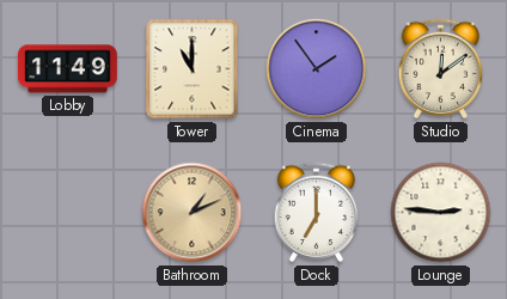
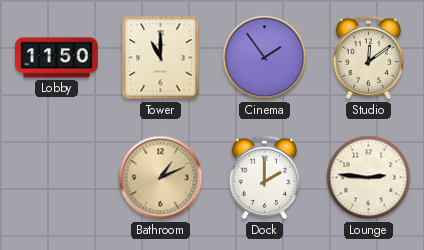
Lobby: 11:49 -> 11:50
Dock: 7:00 -> 2:00
